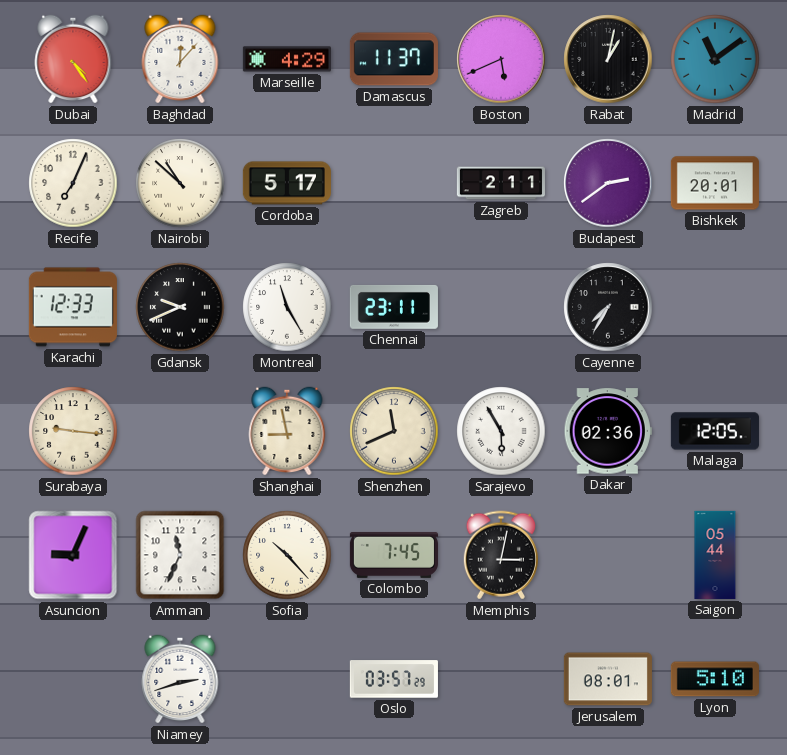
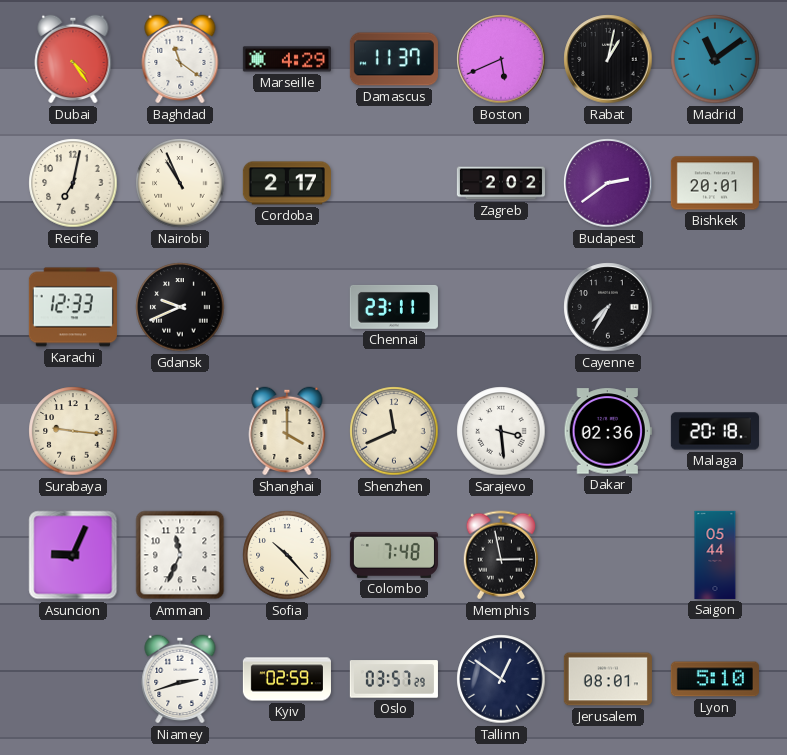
Baghdad: 12:07 -> 11:21
Recife: 7:04 -> 7:02
Nairobi: 10:52 -> 10:56
Cordoba: 5:17 -> 2:17
Zagreb: 2:11 -> 2:02
Montreal: 11:25 -> none
Shanghai: 8:58 -> 4:00
Sarajevo: 5:55 -> 3:29
Malaga: 12:05 -> 20:18
Colombo: 7:45 -> 7:48
Memphis: 3:02 -> 2:58
Kyiv: none -> 02:59
Tallinn: none -> 12:51
